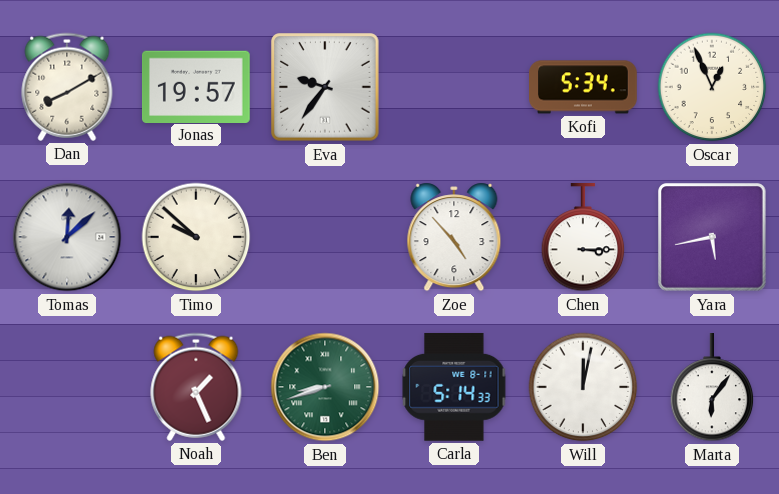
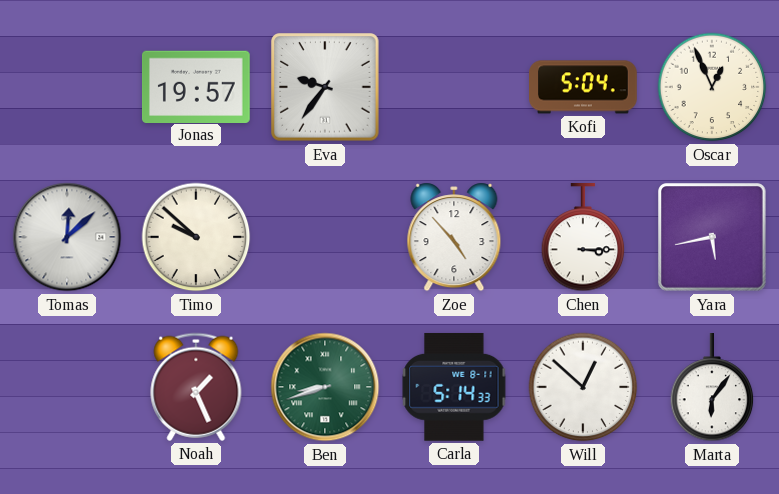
Dan: 8:10 -> none
Kofi: 5:34 -> 5:04
Will: 12:02 -> 12:52
